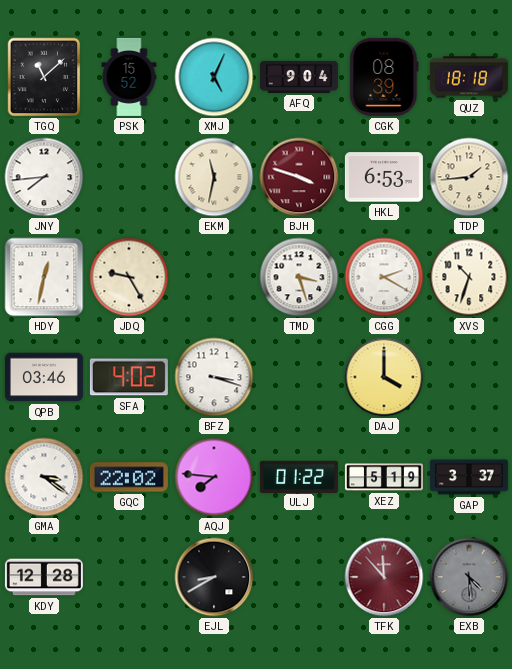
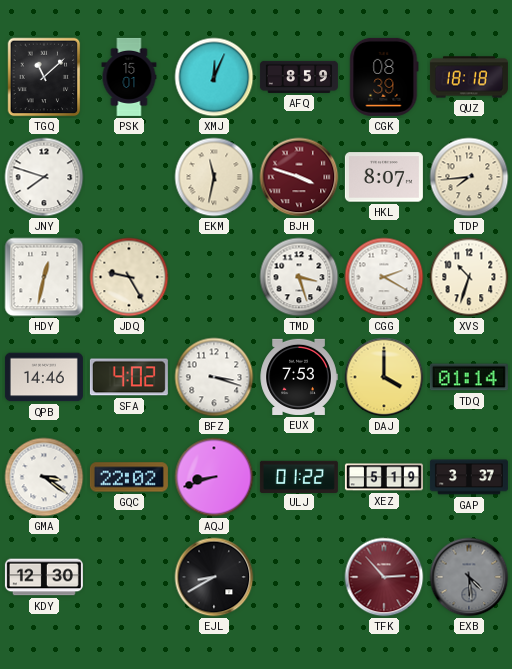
PSK: 15:52 -> 15:01
XMJ: 5:04 -> 12:04
AFQ: 9:04 -> 8:59
JNY: 7:44 -> 7:48
HKL: 6:53 -> 8:07
TDP: 1:44 -> 7:44
QPB: 03:46 -> 14:46
EUX: none -> 7:53
TDQ: none -> 01:14
AQJ: 7:46 -> 8:42
KDY: 12:28 -> 12:30
TFK: 11:53 -> 2:53
